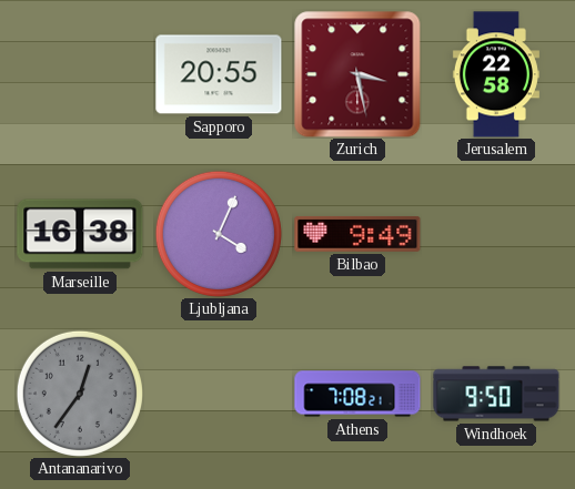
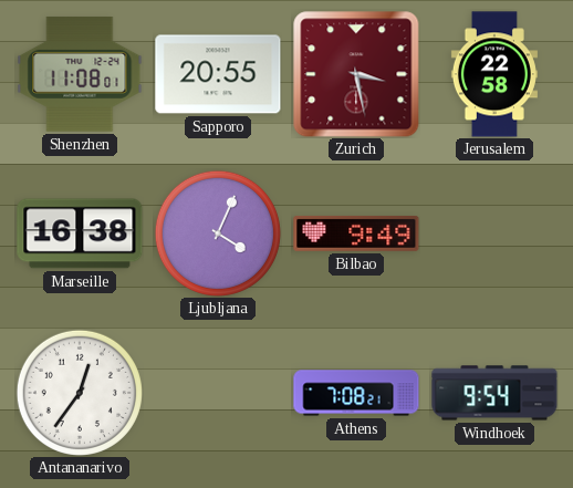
Shenzhen: none -> 11:08
Antananarivo dial: grey -> white
Windhoek: 9:50 -> 9:54
